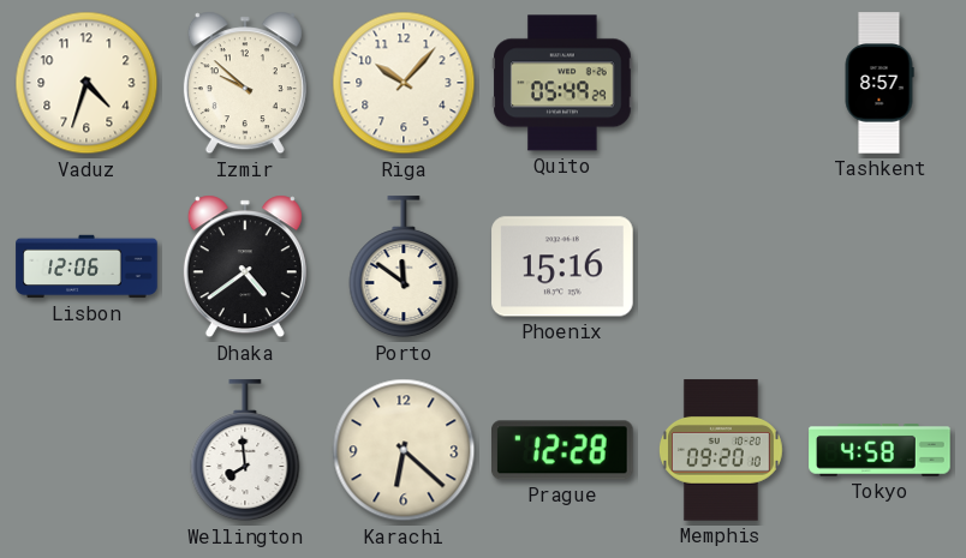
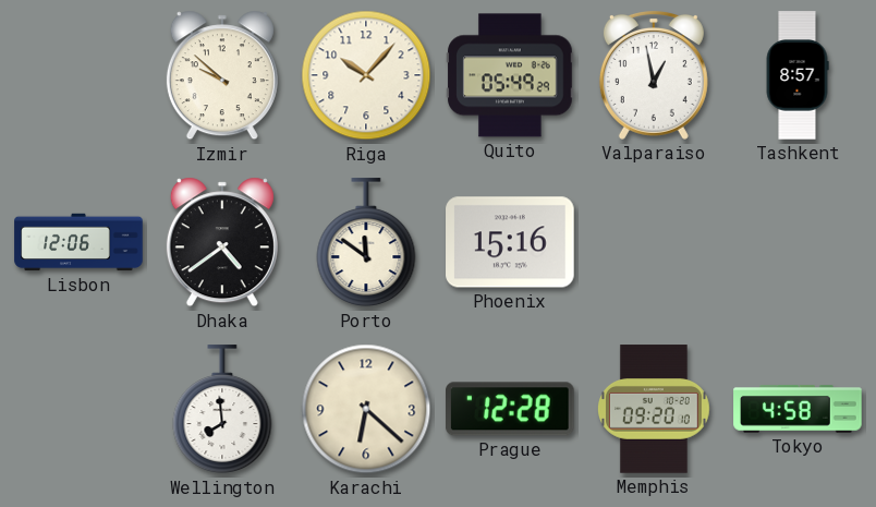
Vaduz: 4:33 -> none
Valparaiso: none -> 12:58
